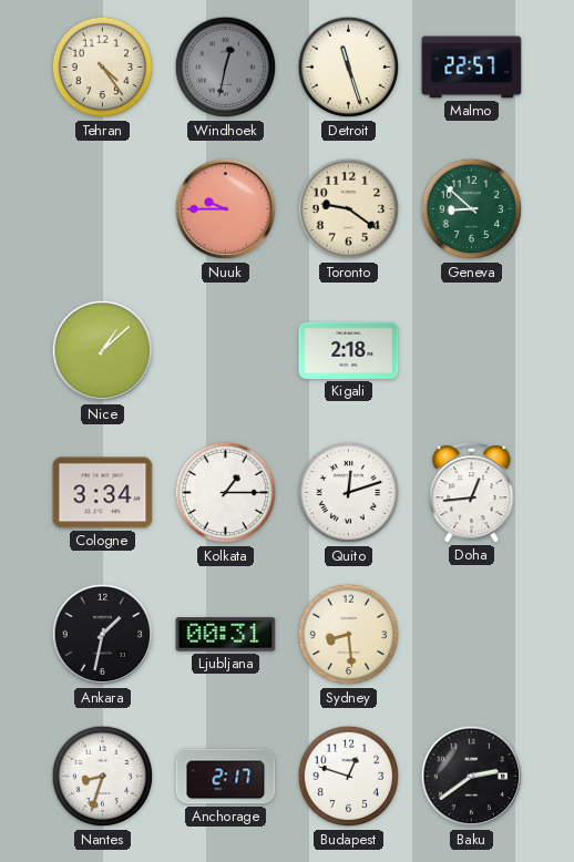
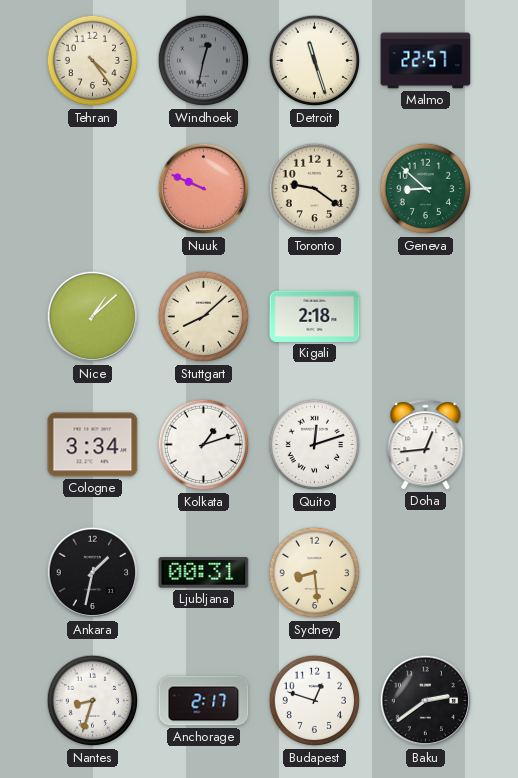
Nuuk: 9:45 -> 9:49
Stuttgart: none -> 8:08
Kolkata: 1:15 -> 1:12
